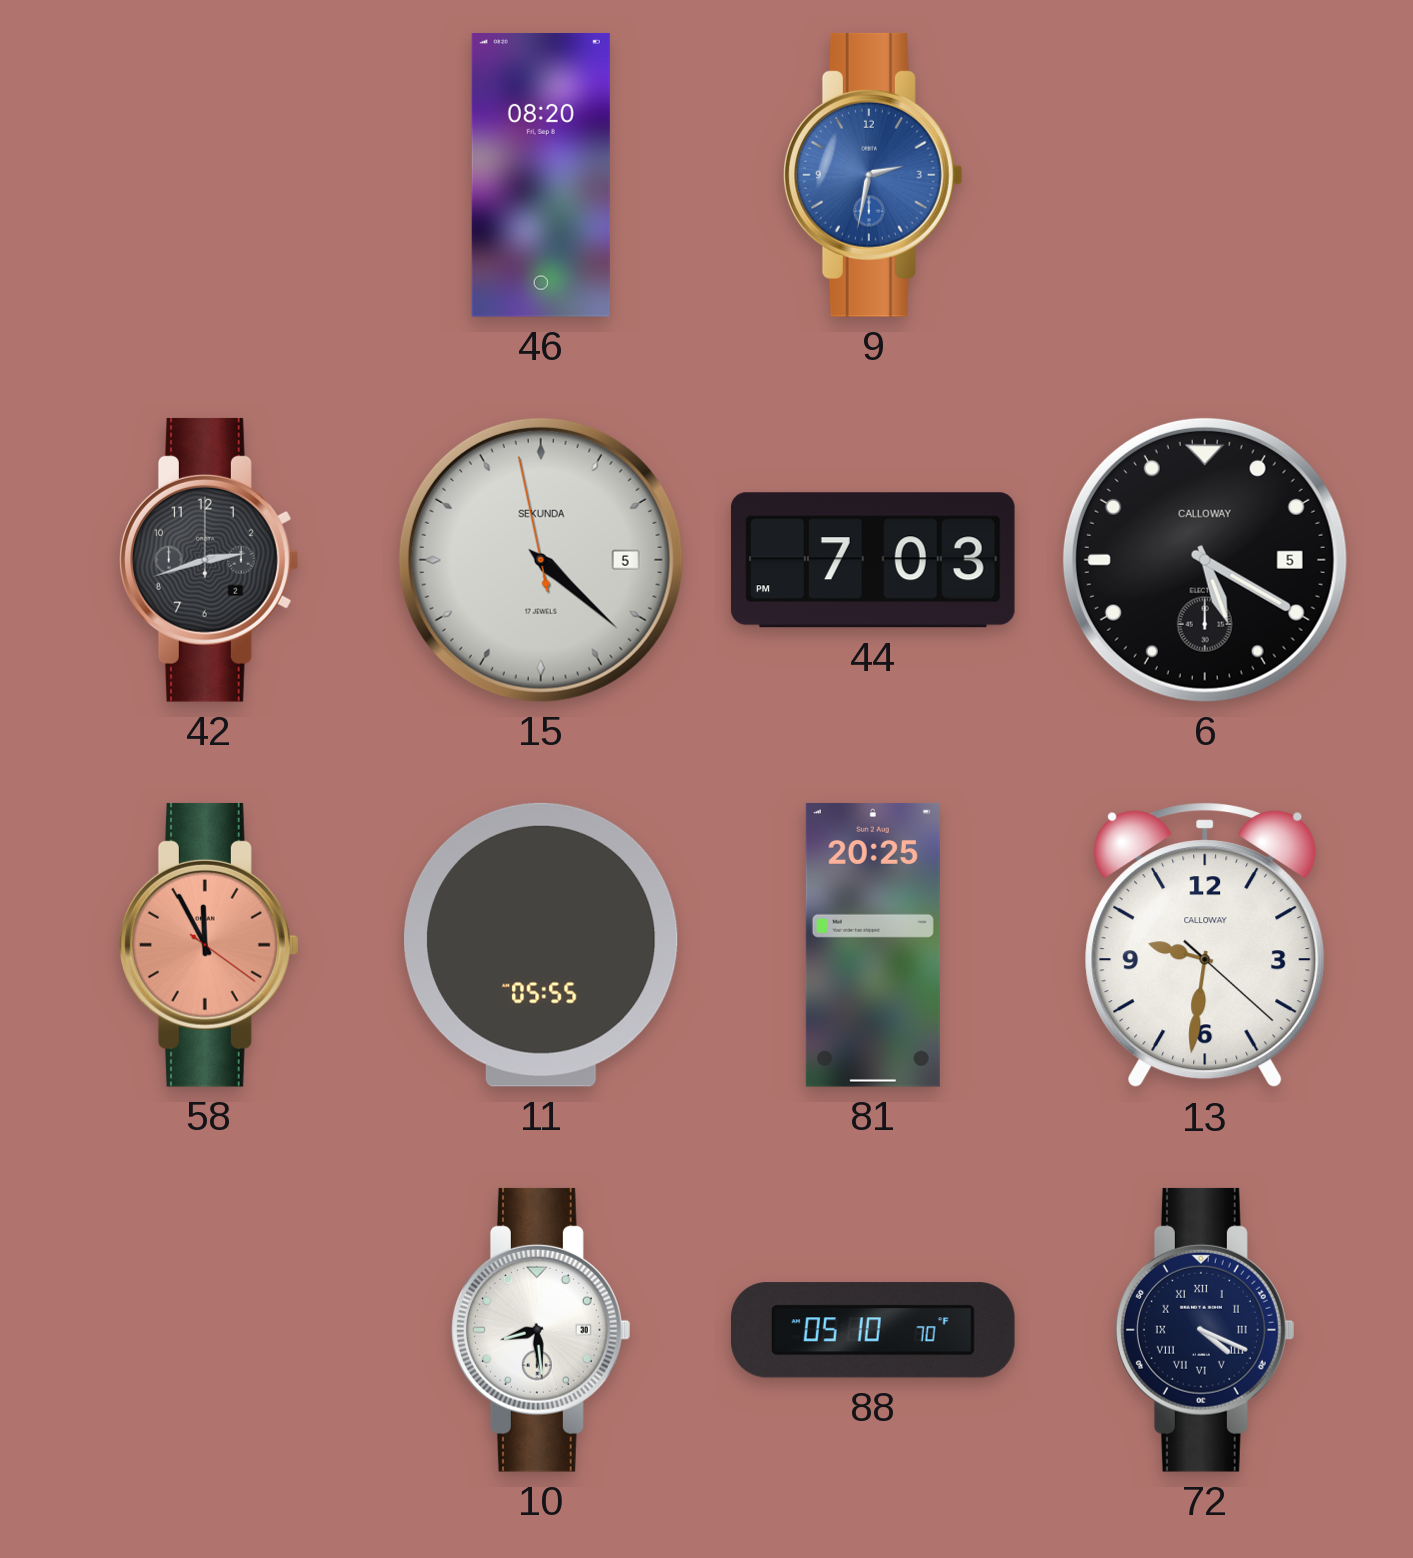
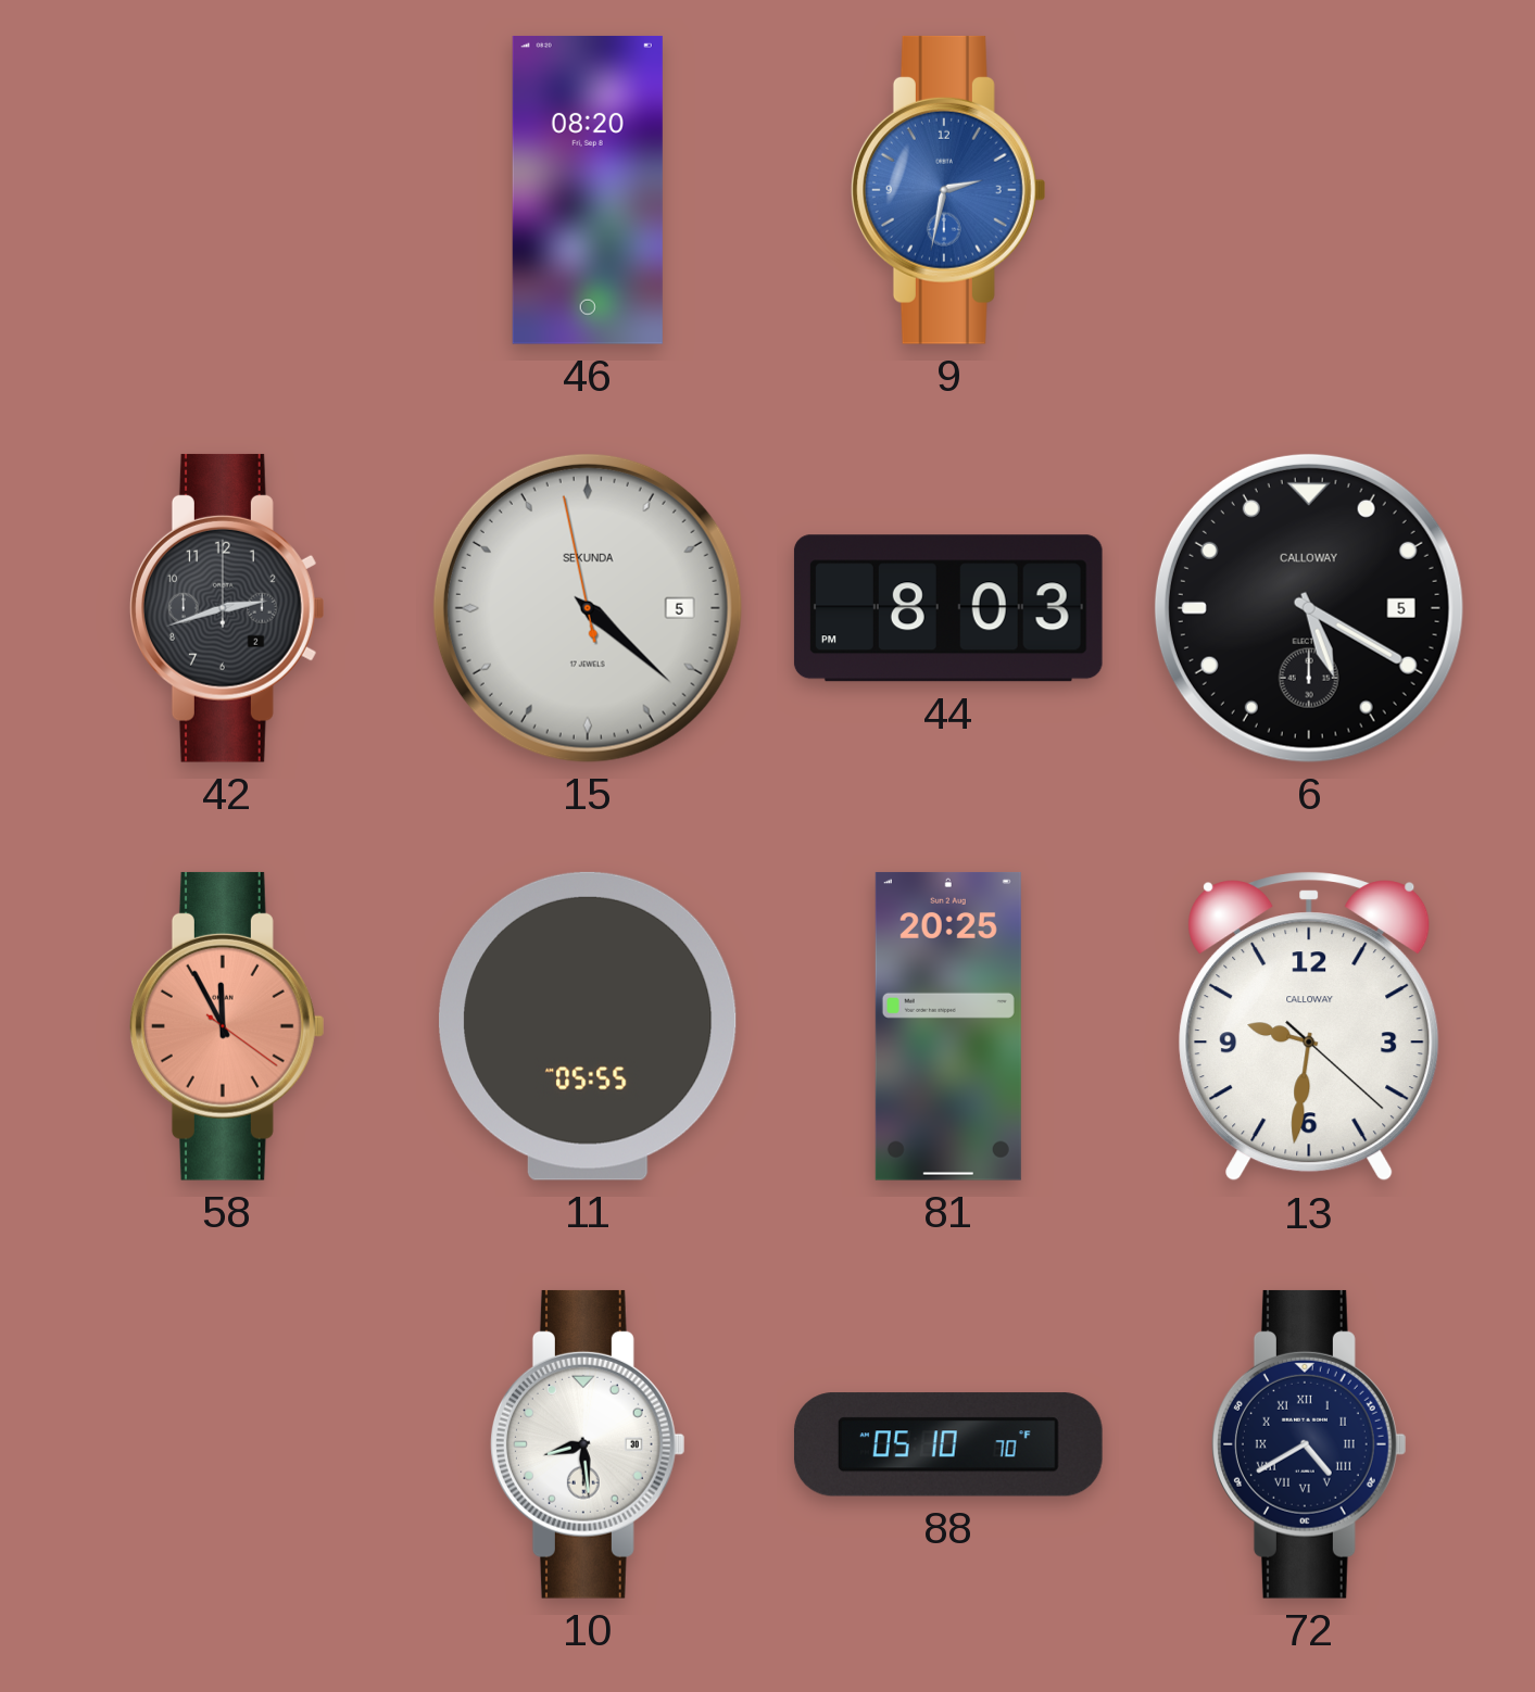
44: 7:03 -> 8:03
72: 4:19 -> 4:40
